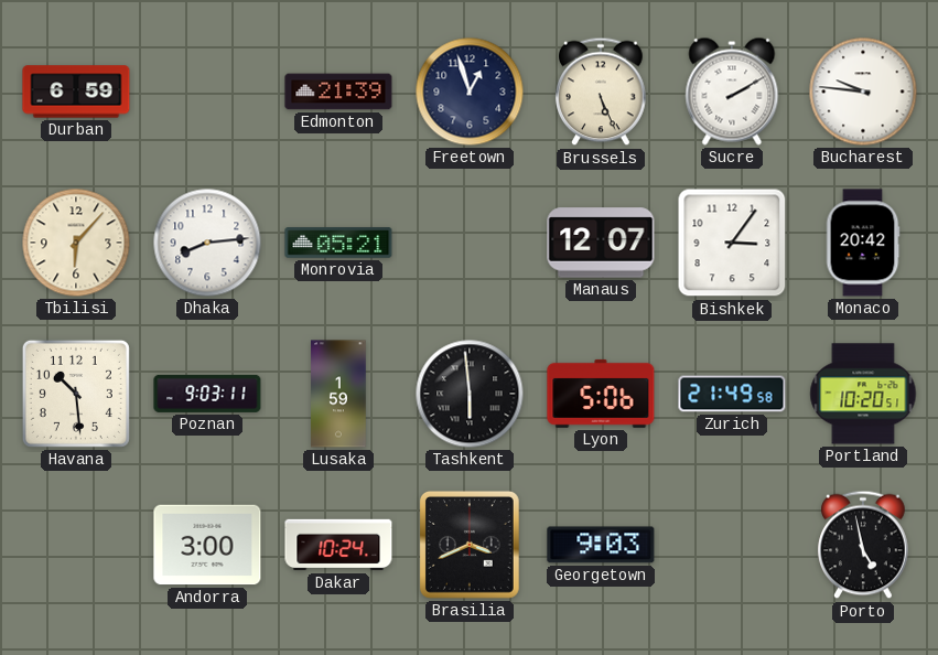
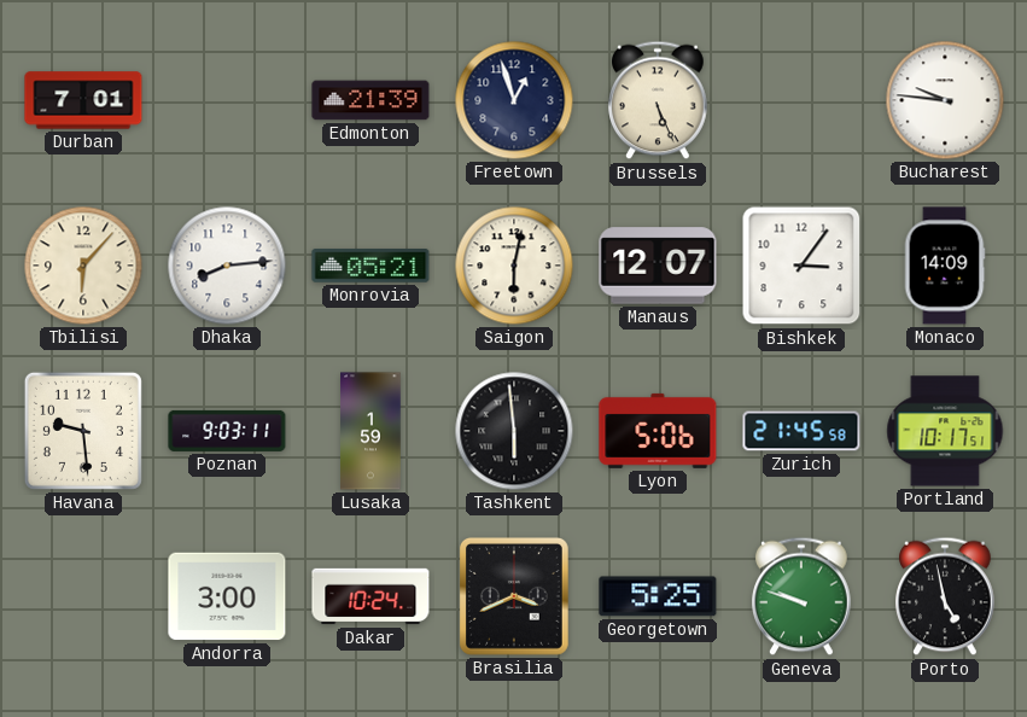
Durban: 6:59 -> 7:01
Sucre: 2:10 -> none
Saigon: none -> 6:02
Monaco: 20:42 -> 14:09
Havana: 10:29 -> 9:29
Zurich: 21:49 -> 21:45
Portland: 10:20 -> 10:17
Georgetown: 9:03 -> 5:25
Geneva: none -> 9:48
